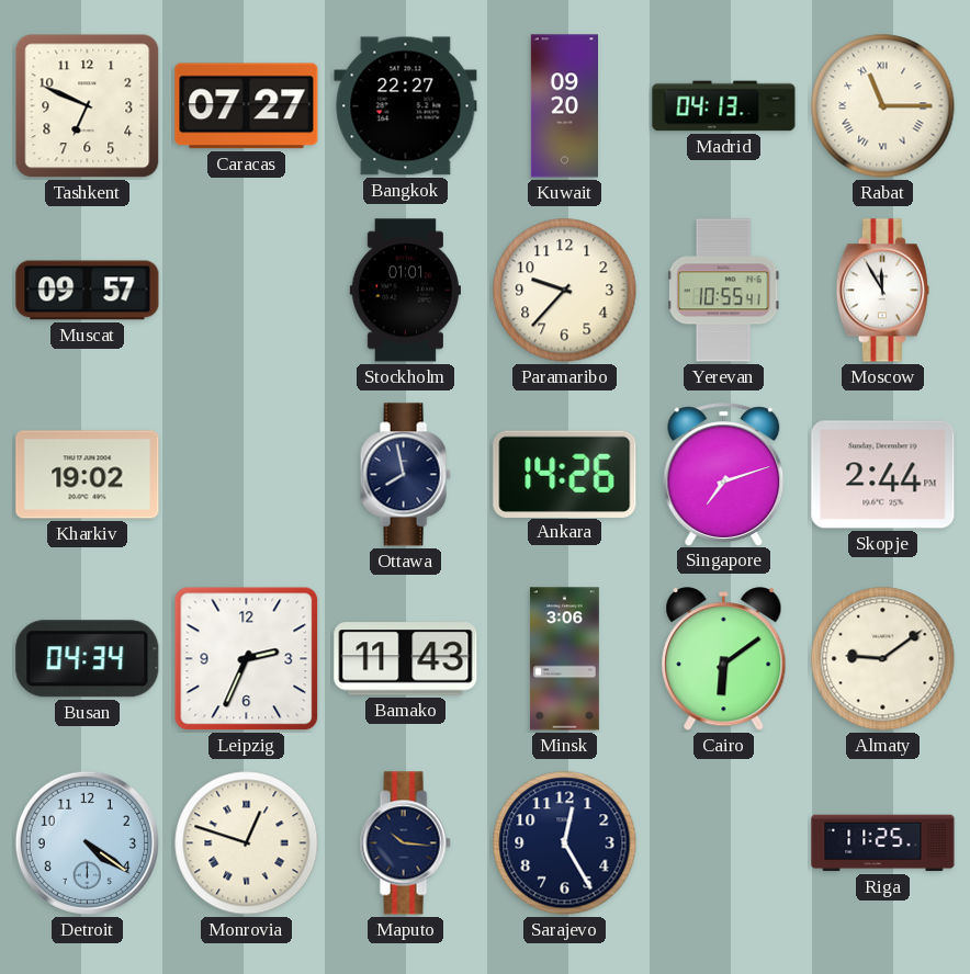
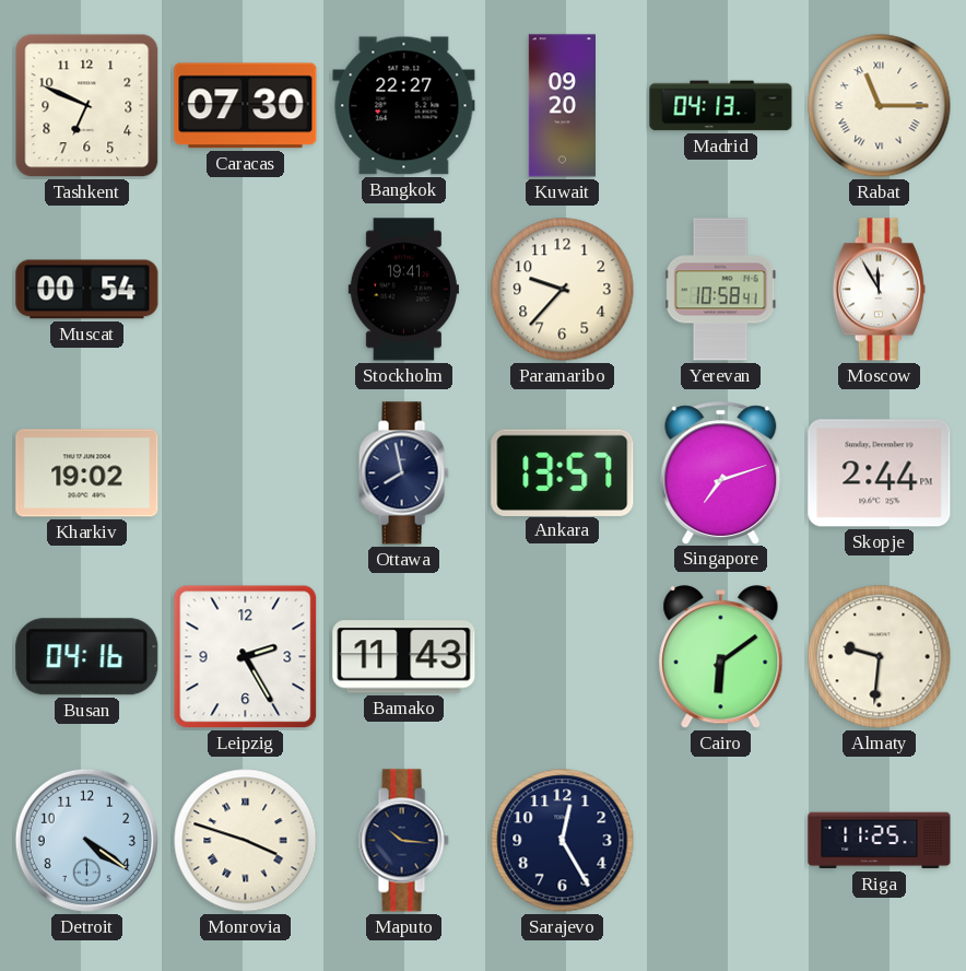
Caracas: 07:27 -> 07:30
Muscat: 09:57 -> 00:54
Stockholm: 01:01 -> 19:41
Yerevan: 10:55 -> 10:58
Ankara: 14:26 -> 13:57
Busan: 04:34 -> 04:16
Leipzig: 2:34 -> 2:25
Minsk: 3:06 -> none
Almaty: 9:09 -> 9:31
Monrovia: 12:48 -> 3:48
